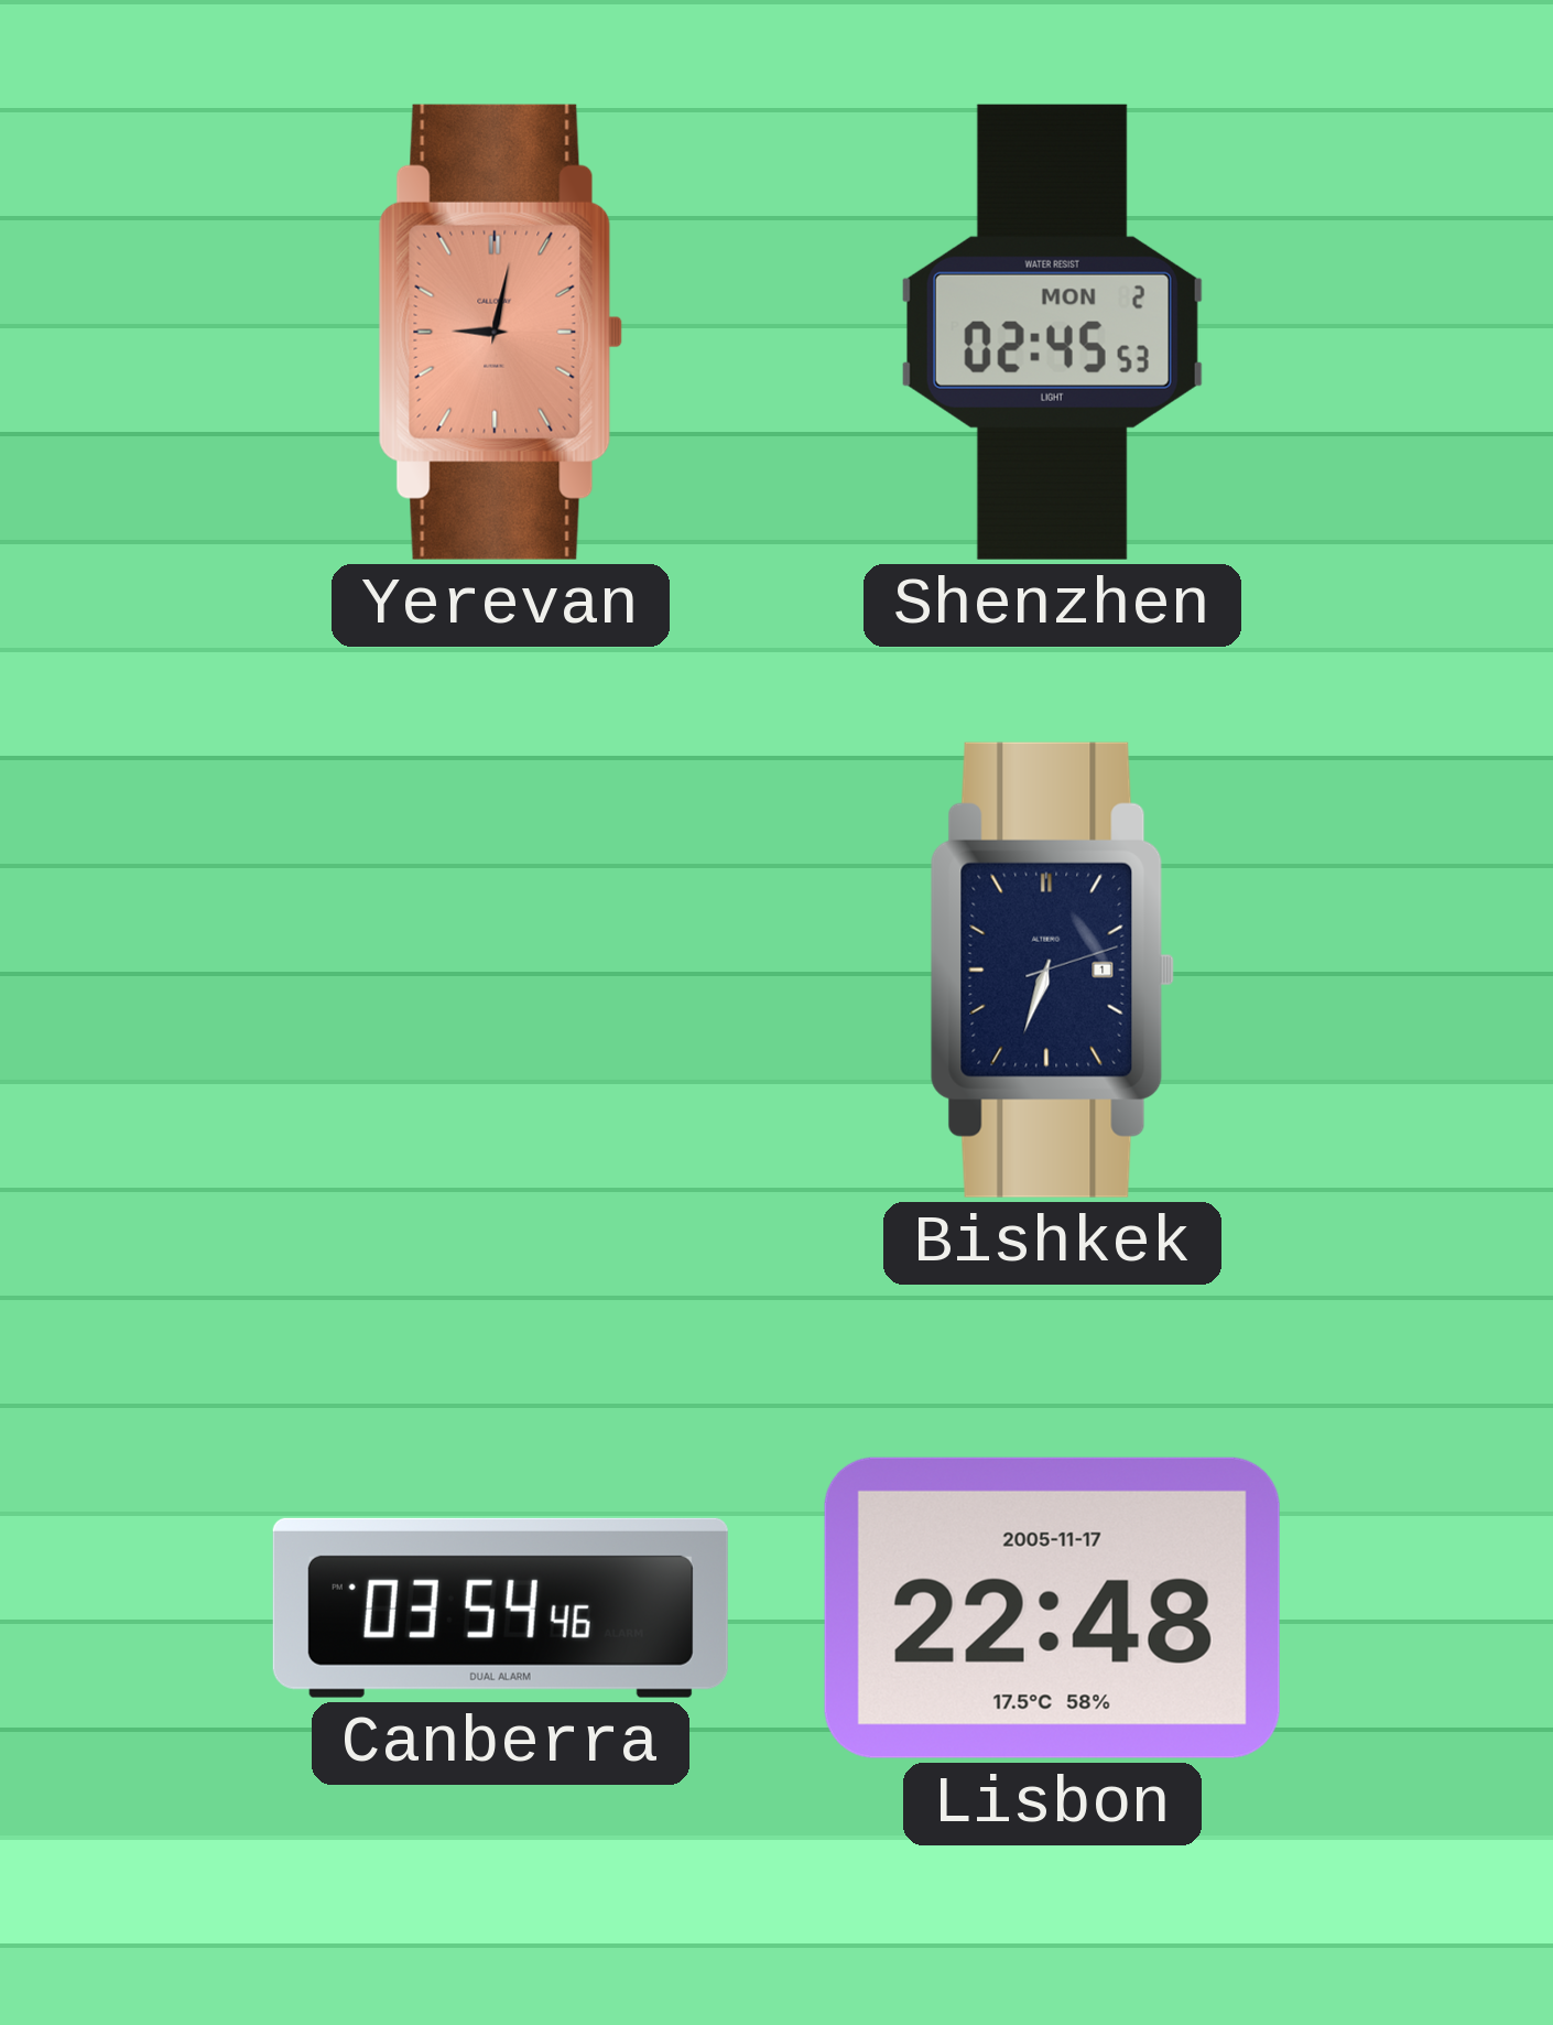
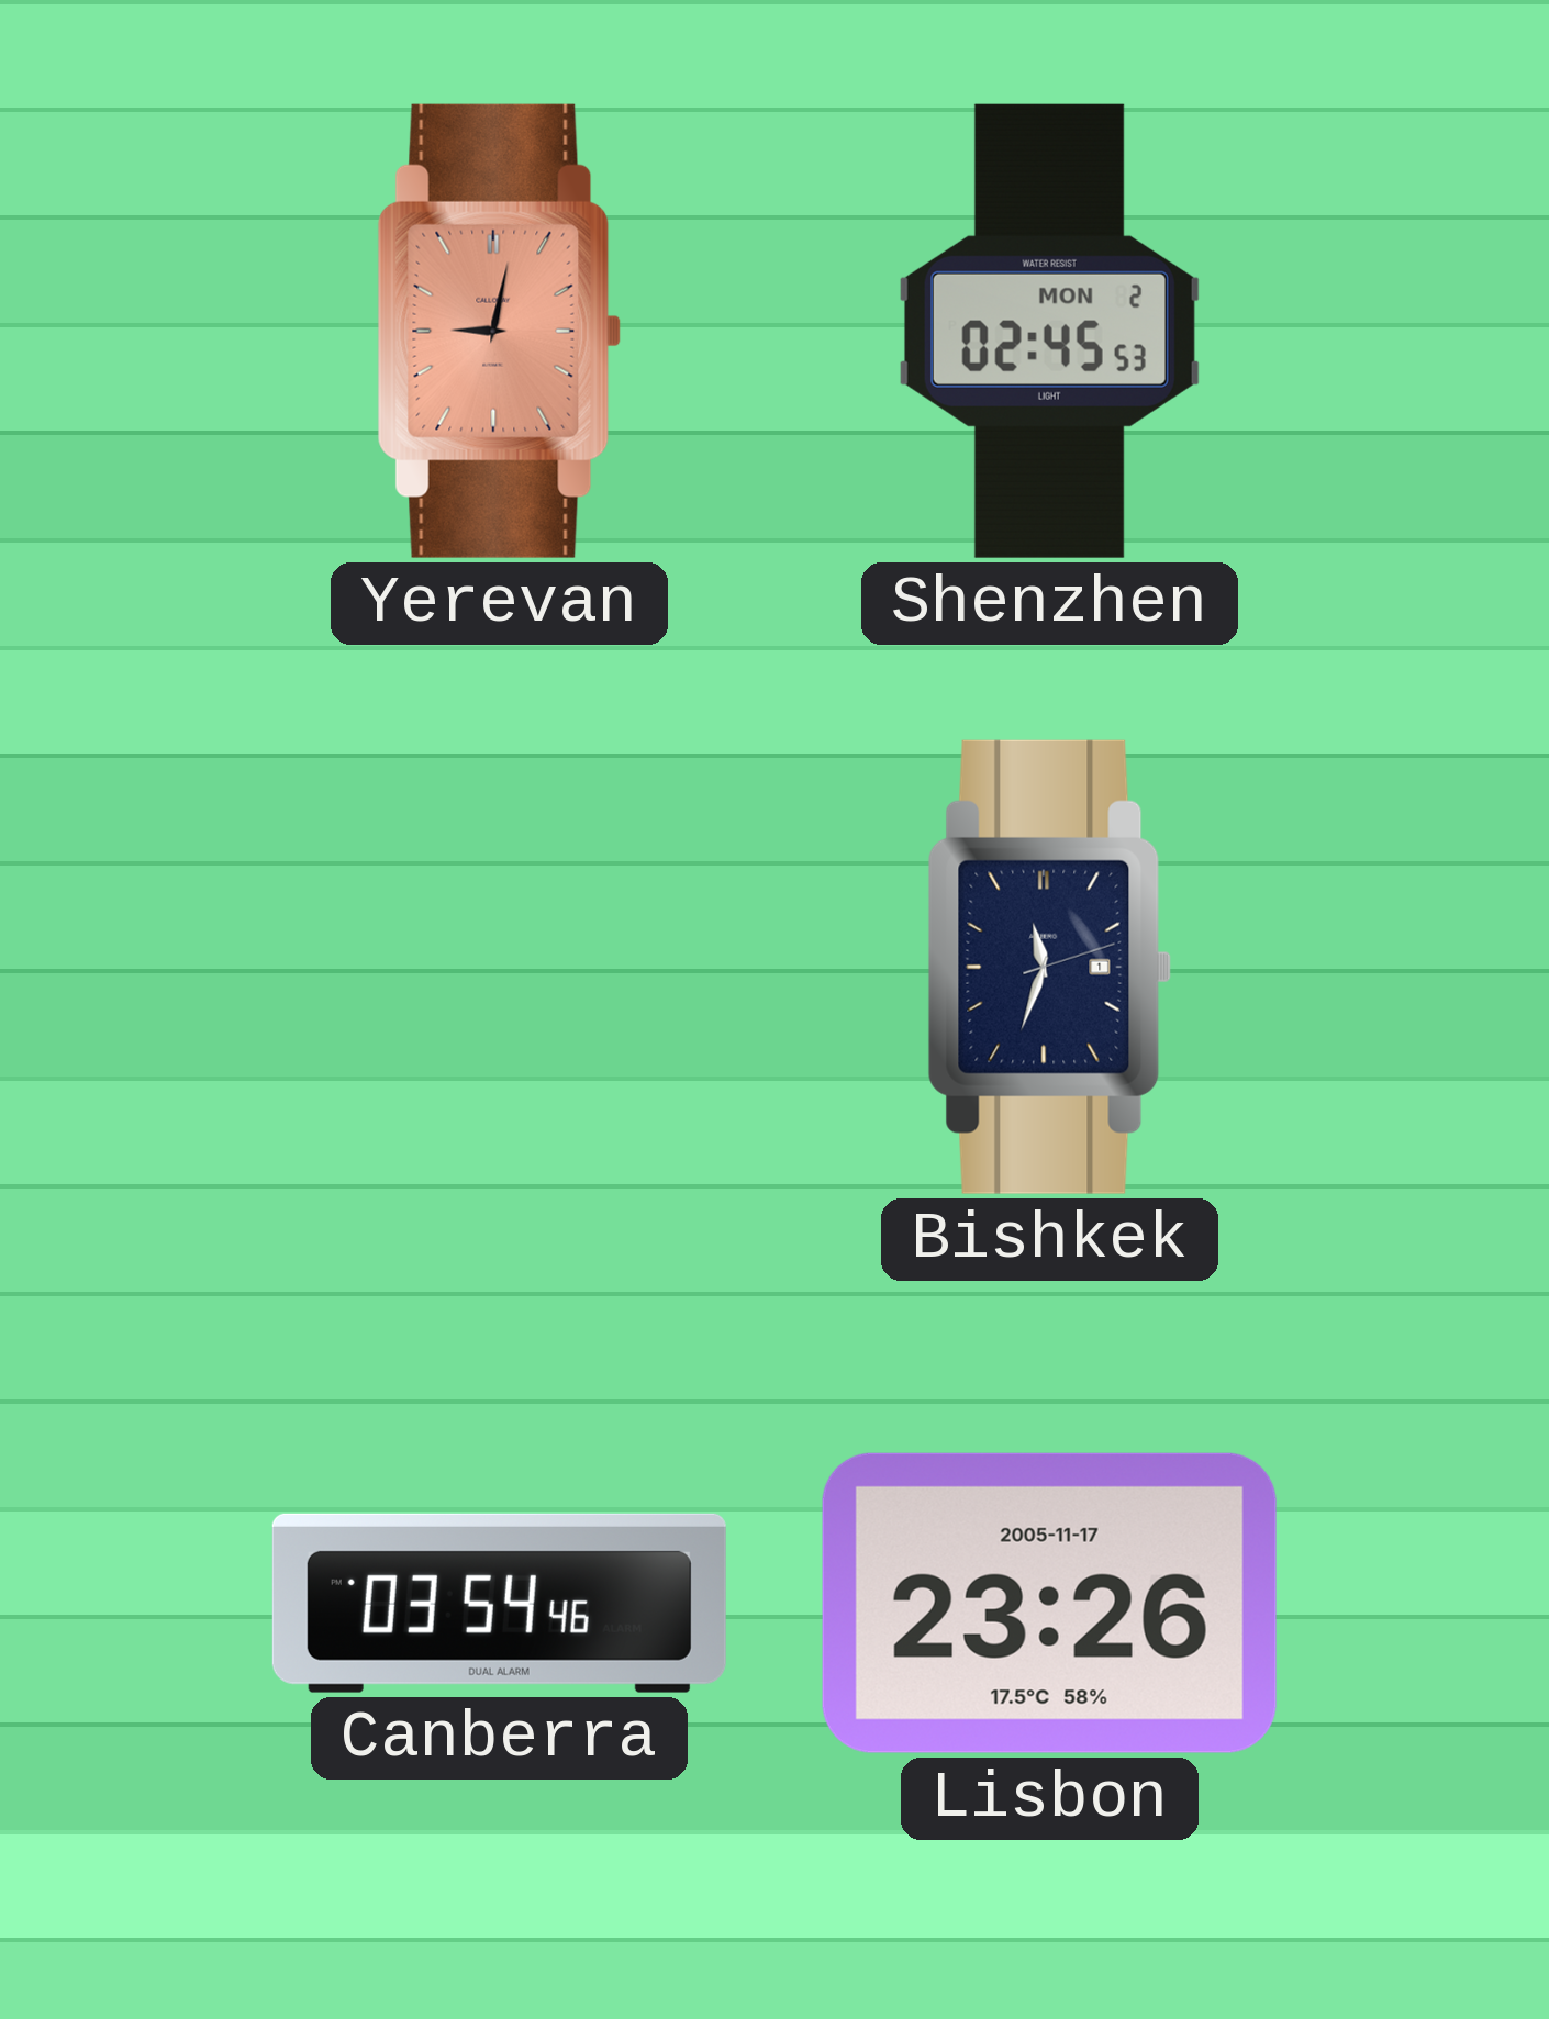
Bishkek: 6:33 -> 11:33
Lisbon: 22:48 -> 23:26
